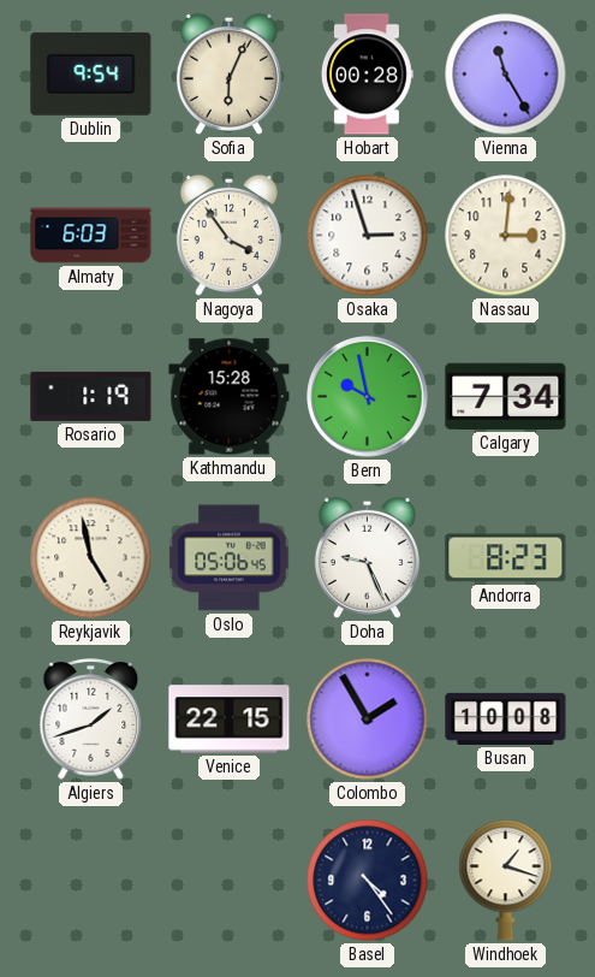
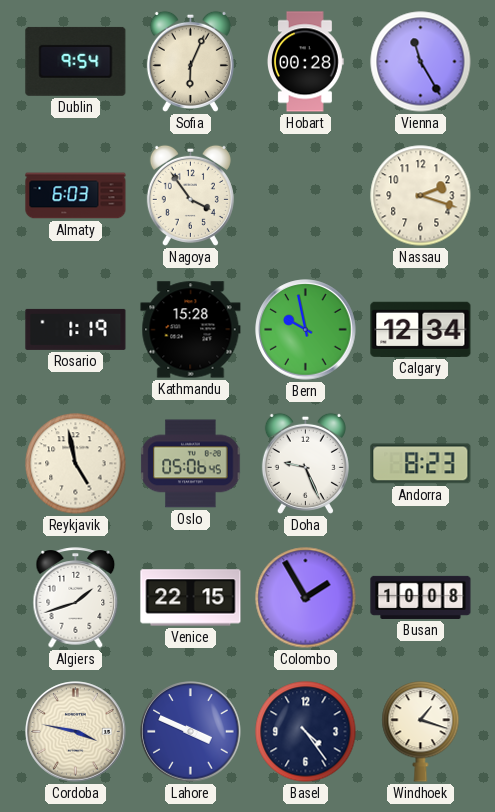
Osaka: 2:57 -> none
Nassau: 3:01 -> 2:18
Calgary: 7:34 -> 12:34
Cordoba: none -> 3:47
Lahore: none -> 3:49
